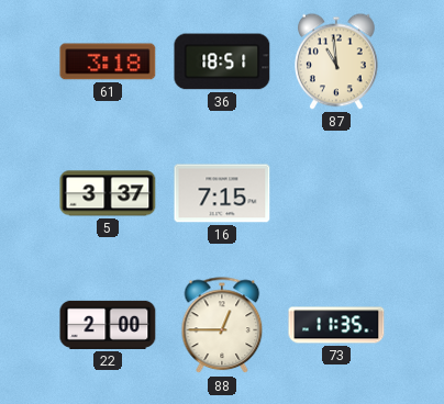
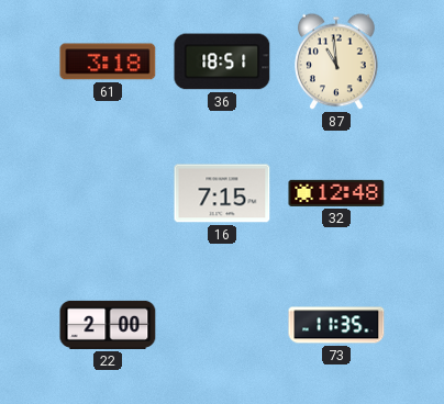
5: 3:37 -> none
32: none -> 12:48
88: 12:45 -> none
